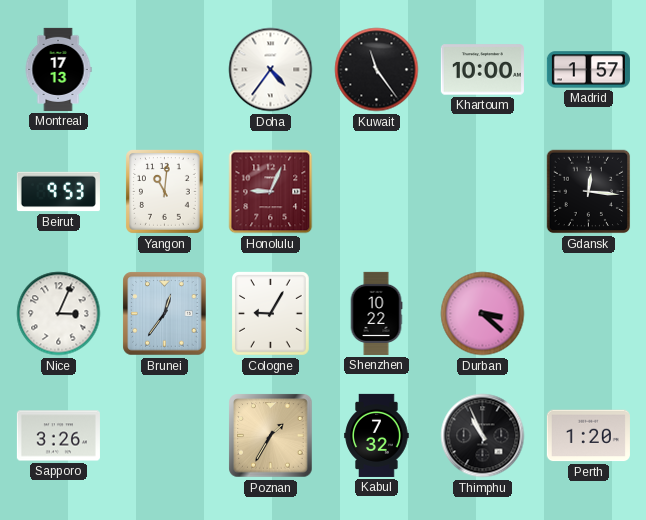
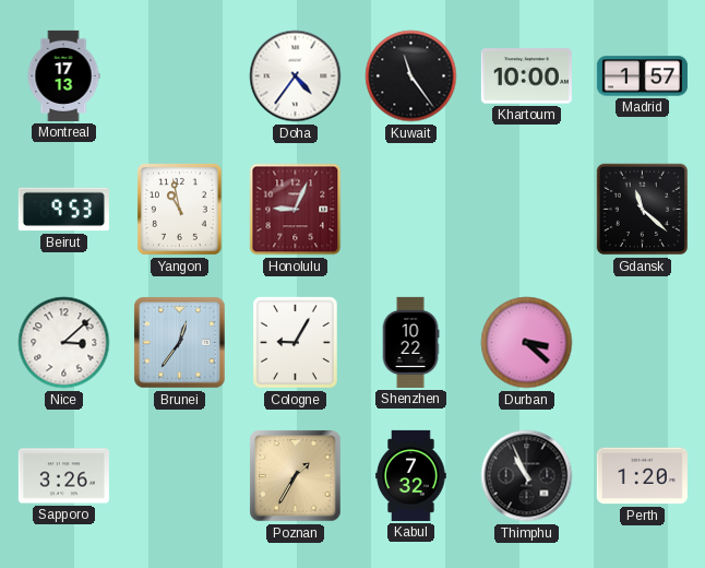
Yangon: 11:01 -> 10:58
Gdansk: 12:16 -> 11:22
Nice: 3:04 -> 3:08
